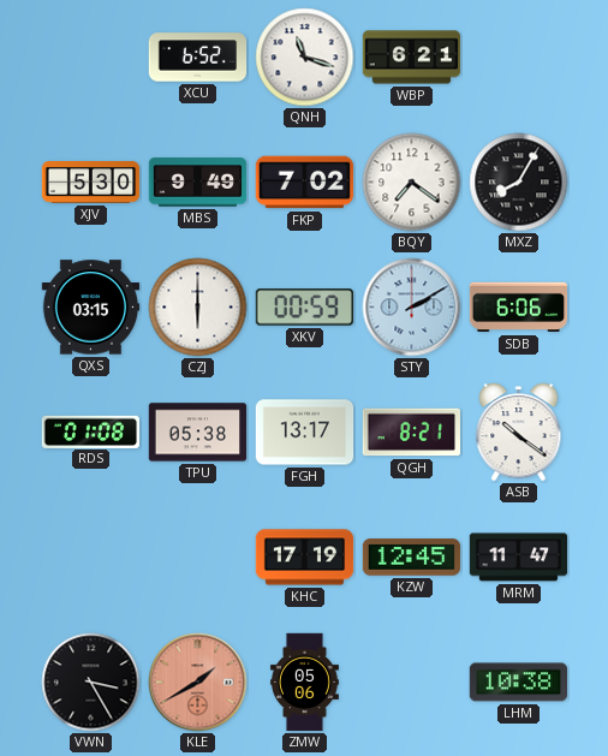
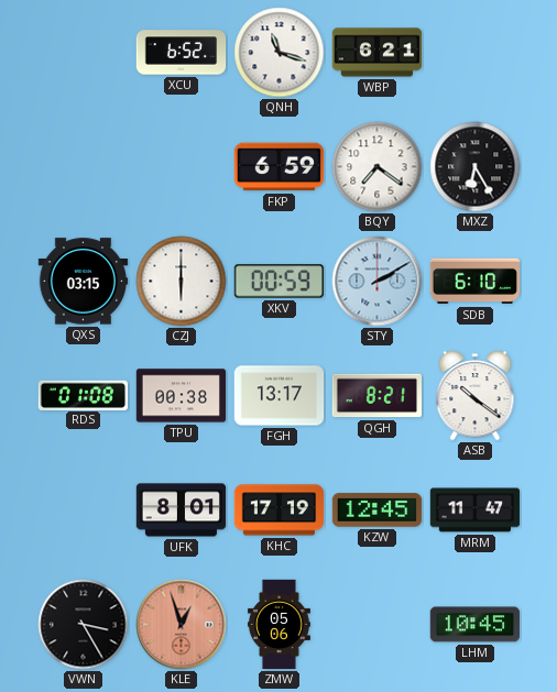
XJV: 5:30 -> none
MBS: 9:49 -> none
FKP: 7:02 -> 6:59
MXZ: 8:05 -> 6:25
SDB: 6:06 -> 6:10
TPU: 05:38 -> 00:38
UFK: none -> 8:01
KLE: 1:40 -> 12:57
LHM: 10:38 -> 10:45
